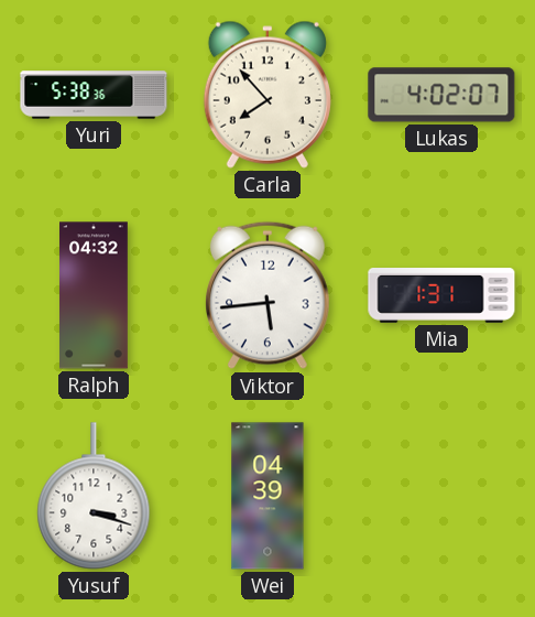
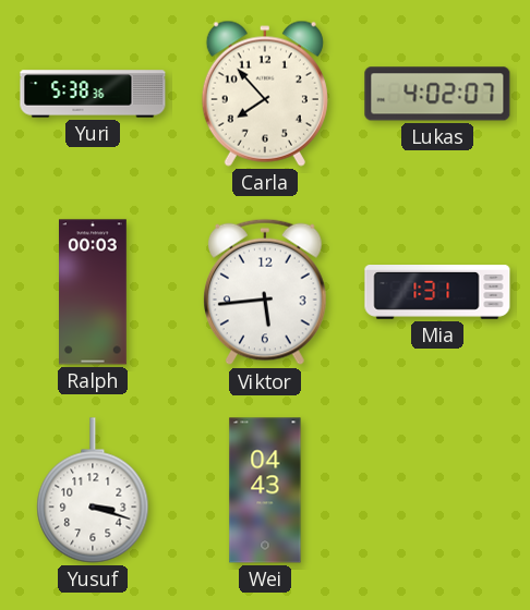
Ralph: 04:32 -> 00:03
Wei: 04:39 -> 04:43
